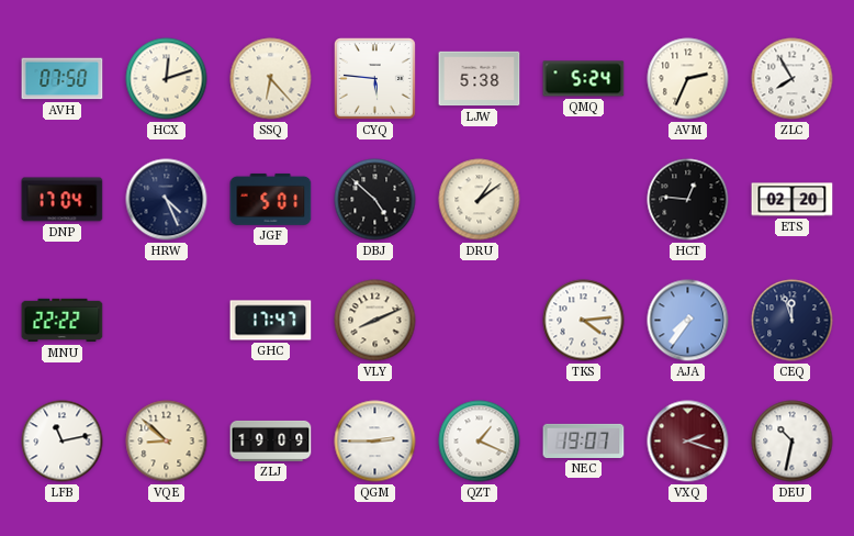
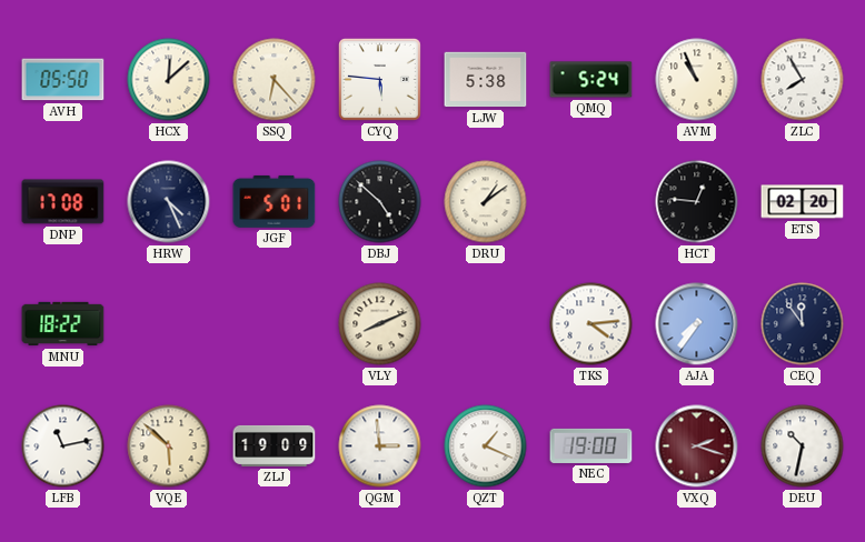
AVH: 07:50 -> 05:50
HCX: 12:12 -> 12:08
AVM: 2:34 -> 10:56
DNP: 17:04 -> 17:08
MNU: 22:22 -> 18:22
GHC: 17:47 -> none
CEQ: 11:57 -> 11:54
VQE: 8:52 -> 5:52
QGM: 2:45 -> 2:59
NEC: 19:07 -> 19:00
